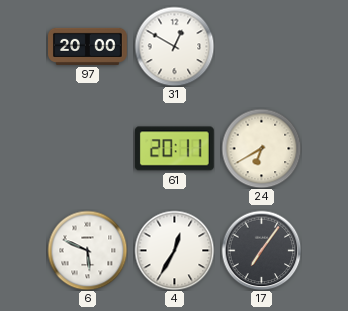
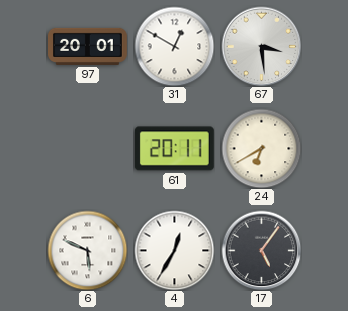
97: 20:00 -> 20:01
67: none -> 3:29
17: 7:06 -> 5:06
